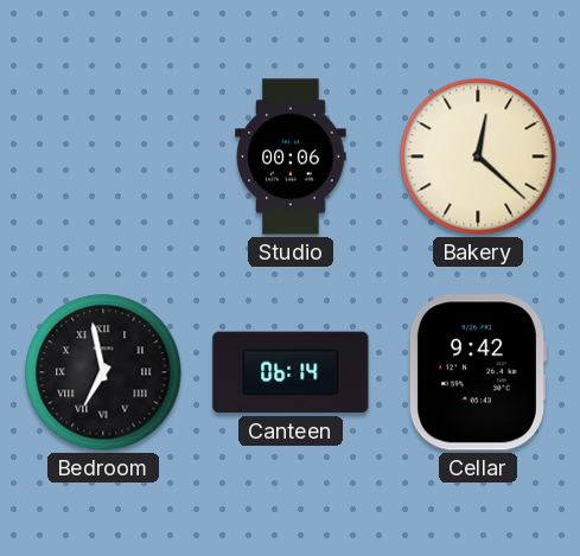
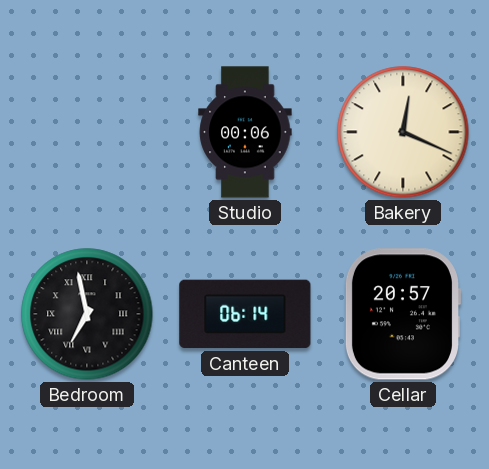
Bakery: 12:22 -> 12:19
Cellar: 9:42 -> 20:57
